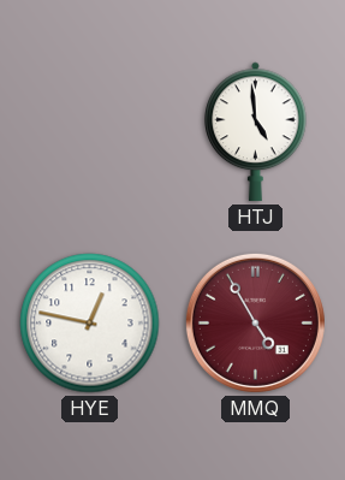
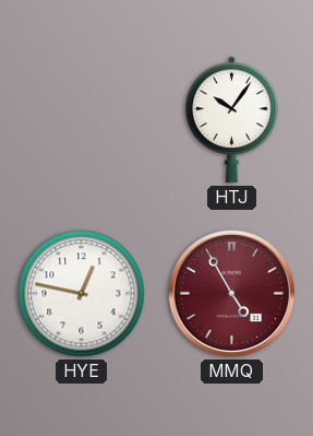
HTJ: 4:59 -> 10:06
